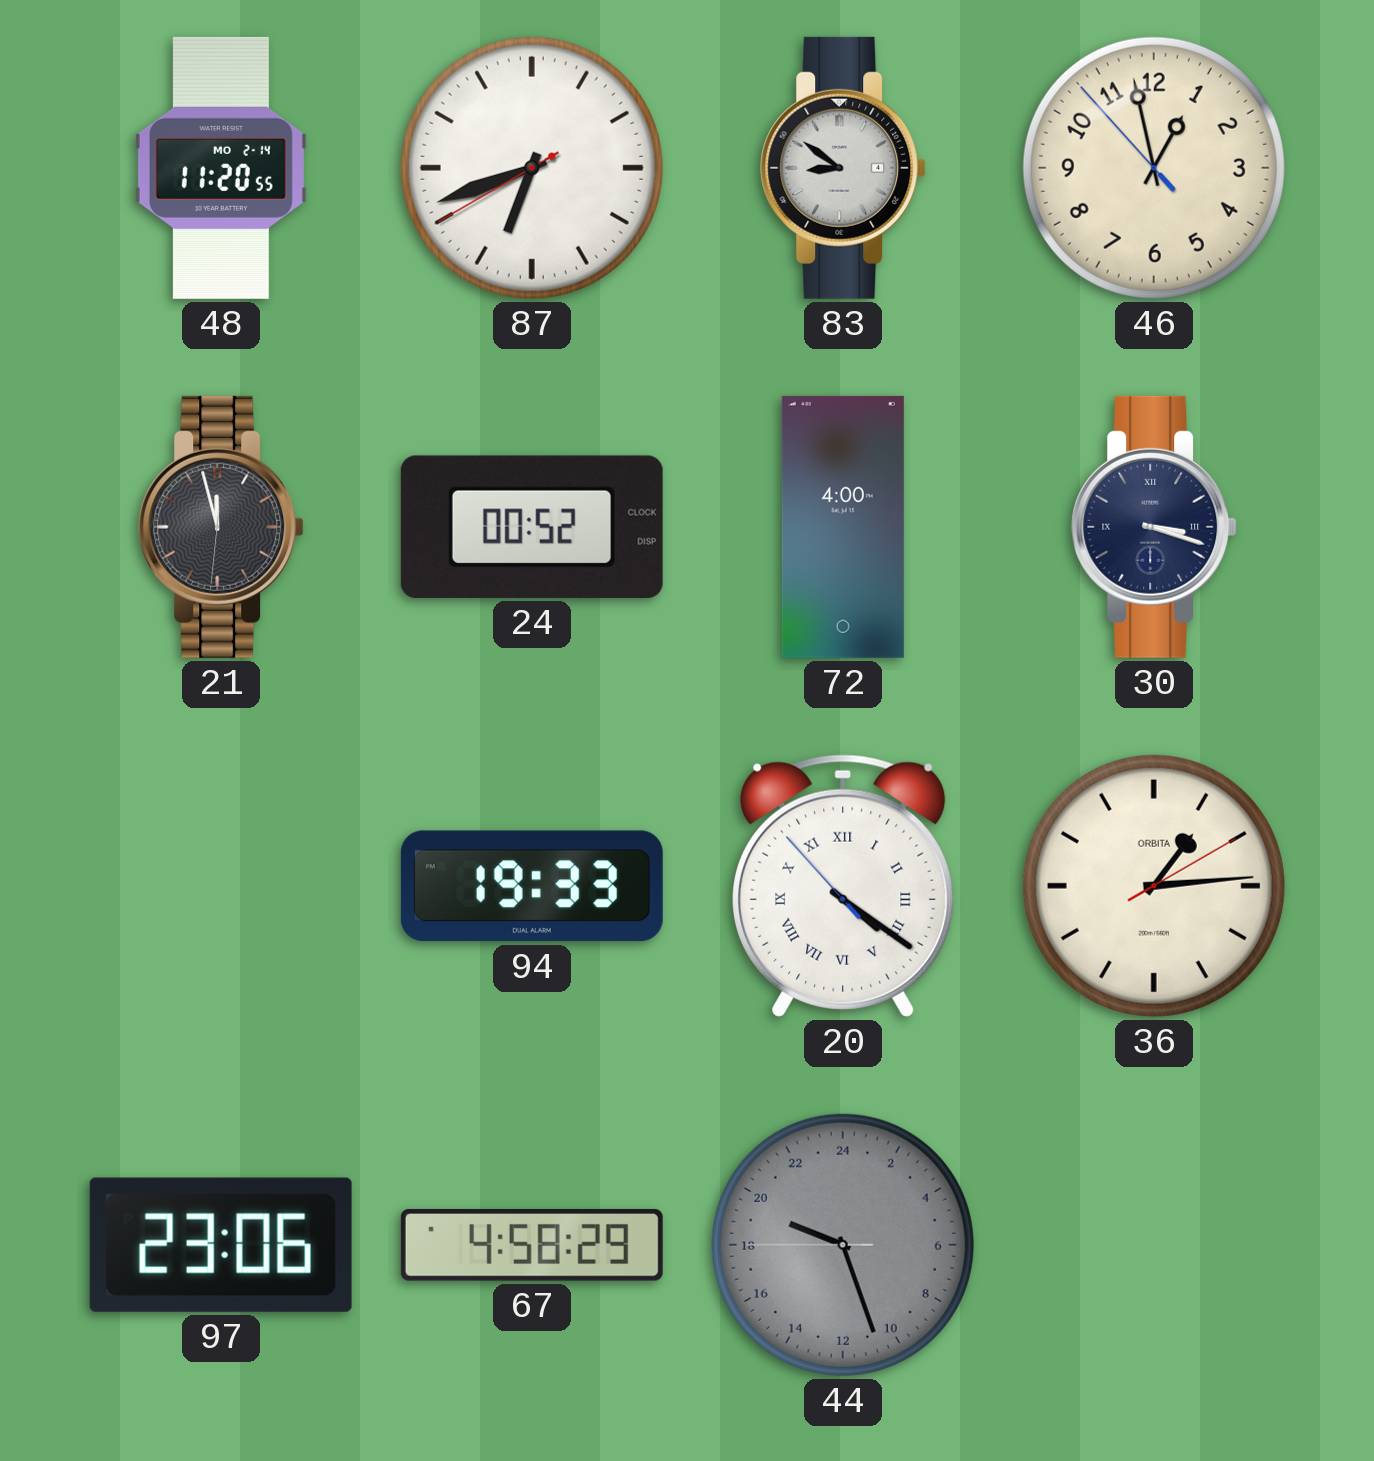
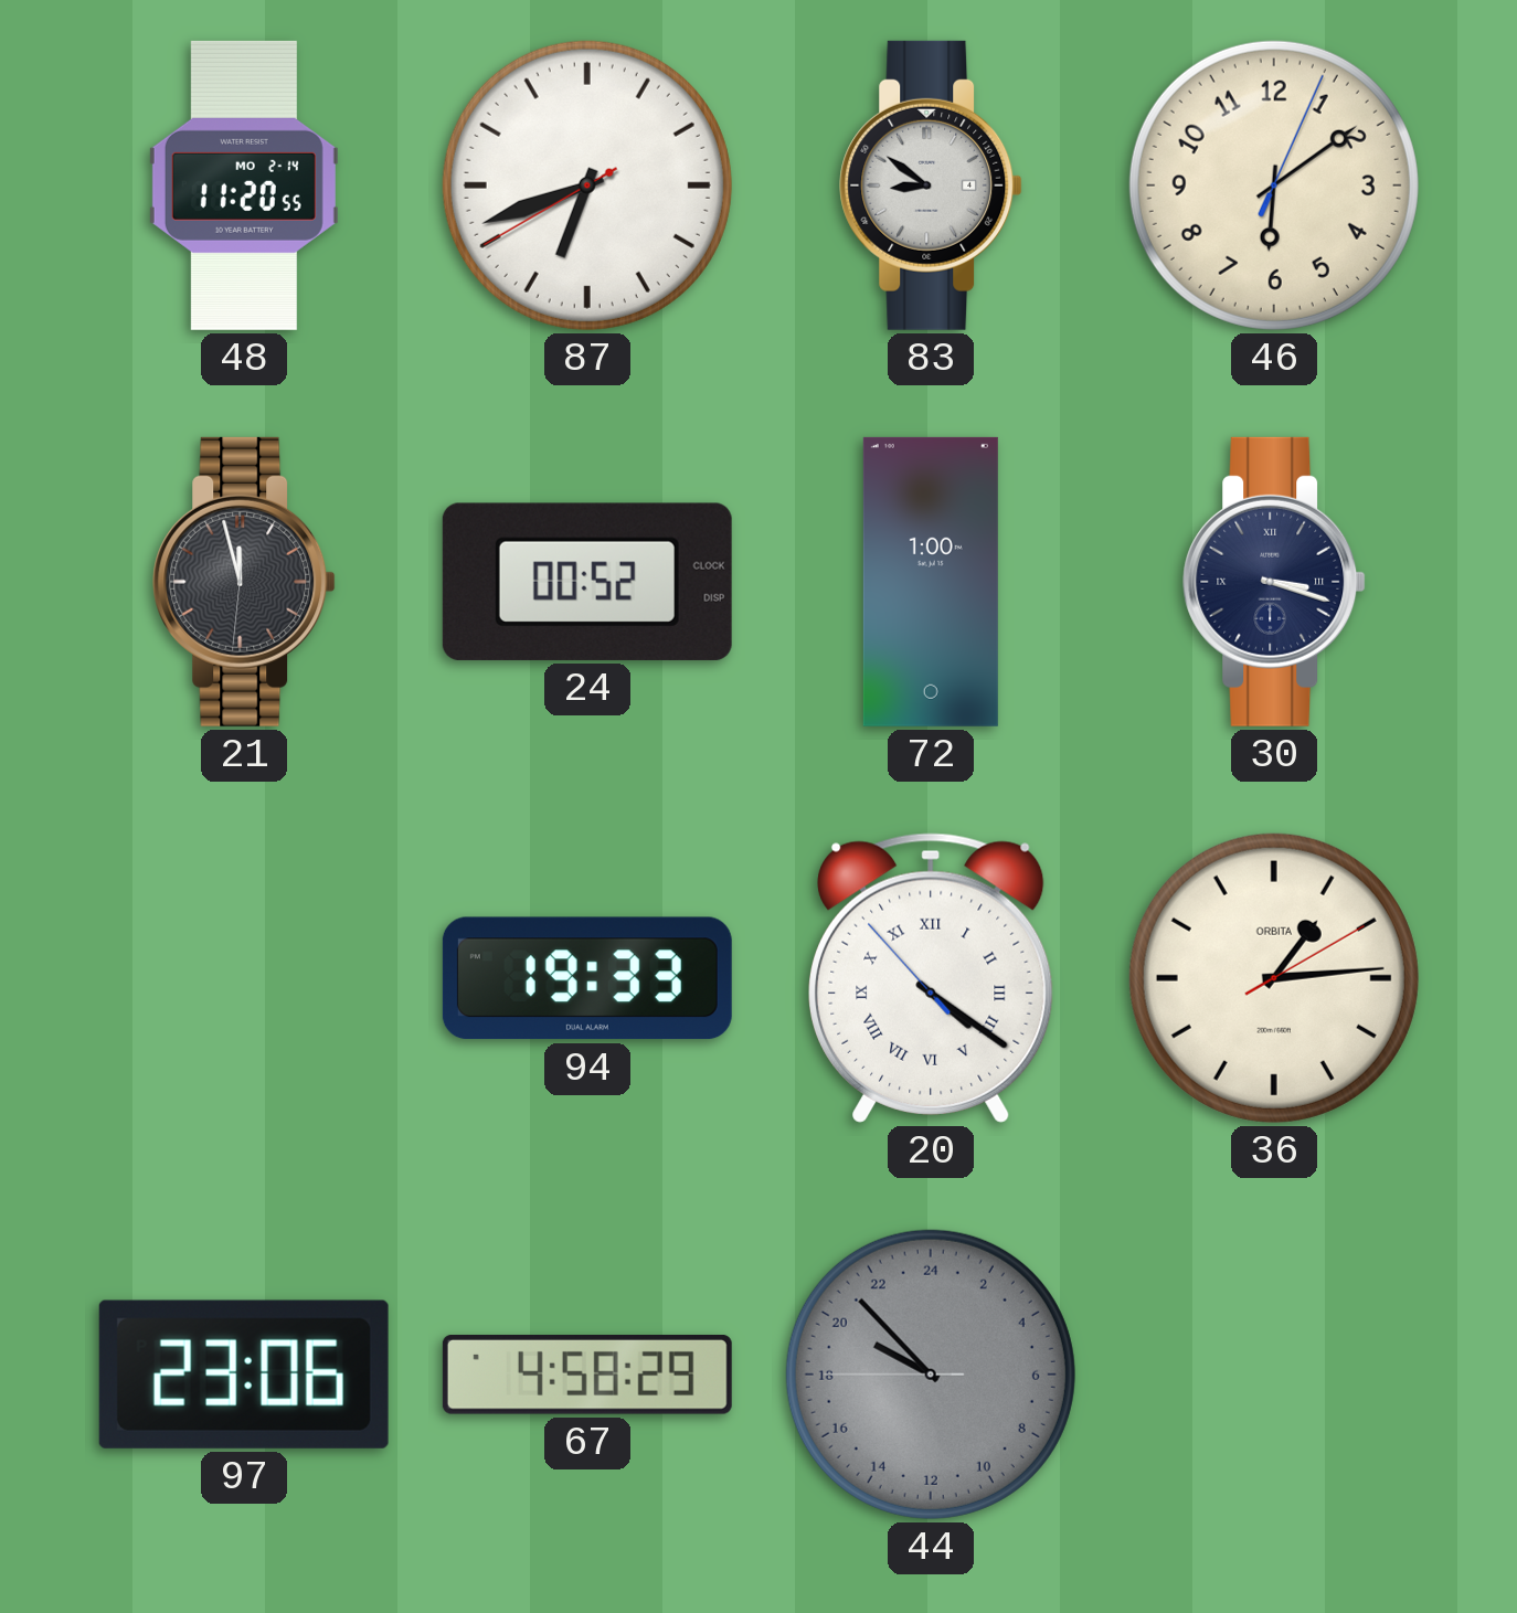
46: 12:57 -> 6:09
72: 4:00 -> 1:00
44: 19:26 -> 19:52
